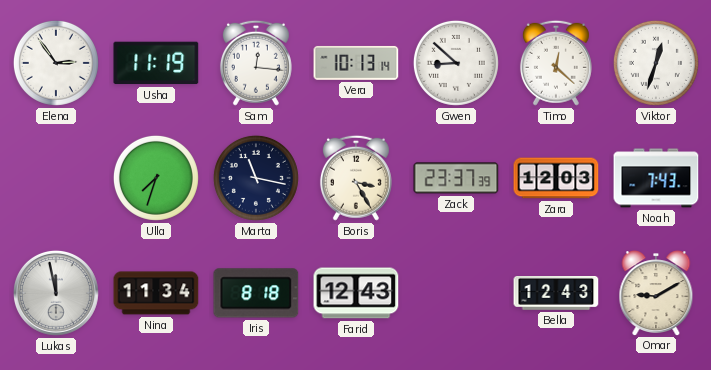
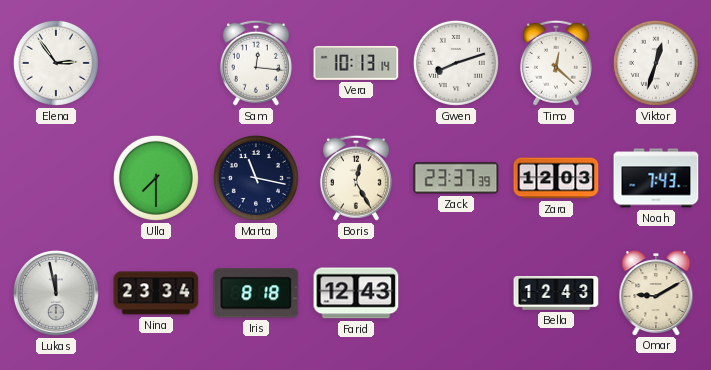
Usha: 11:19 -> none
Gwen: 8:52 -> 8:12
Ulla: 7:33 -> 7:30
Boris: 3:25 -> 12:25
Nina: 11:34 -> 23:34
